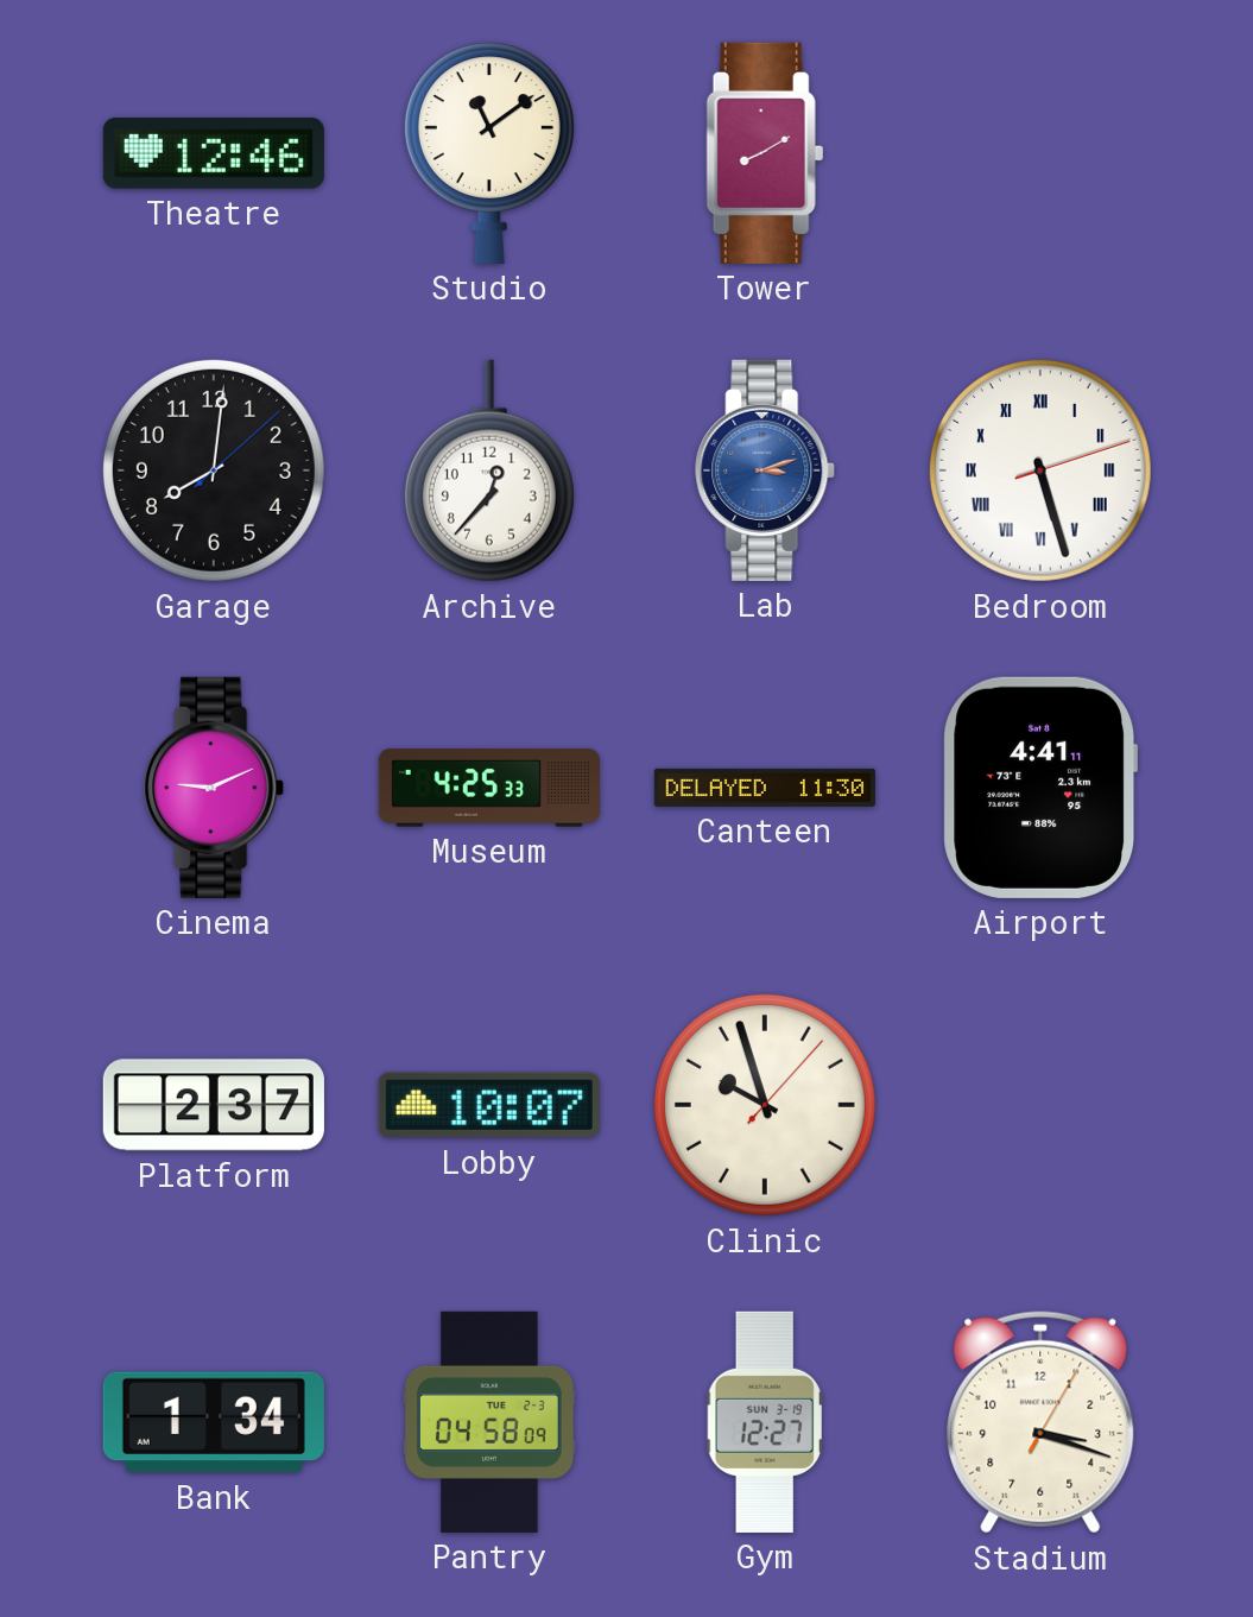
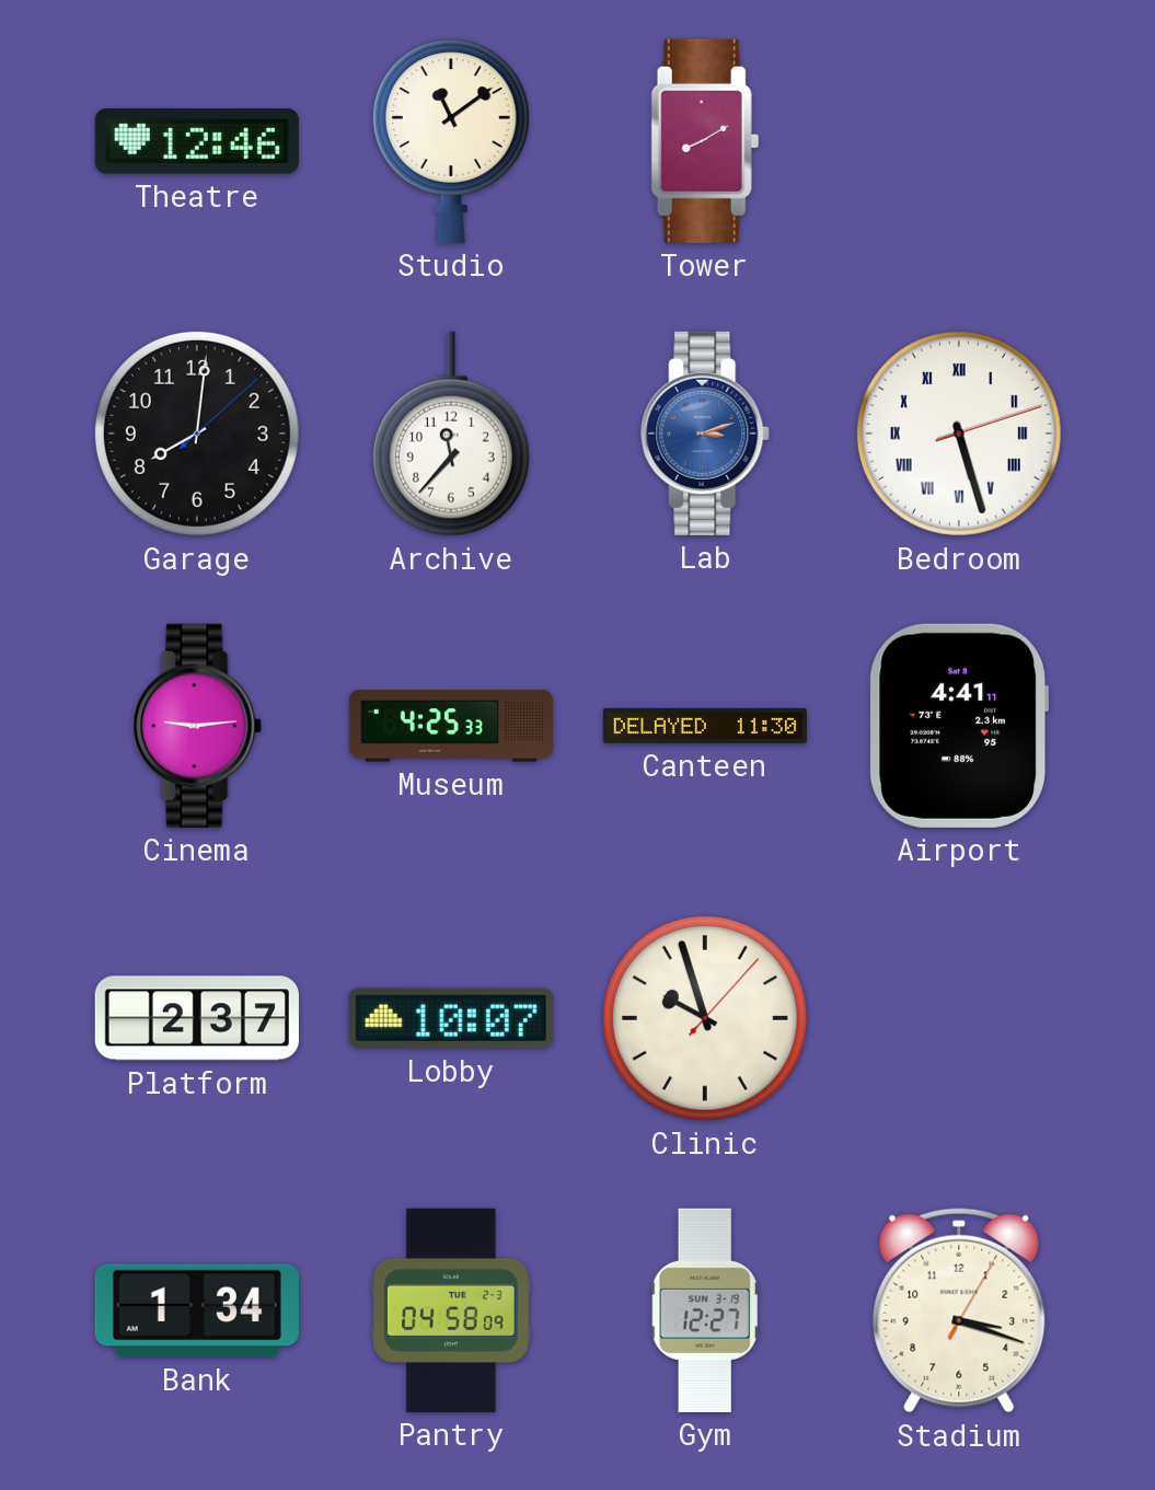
Archive: 12:37 -> 11:37
Cinema: 9:11 -> 9:14
